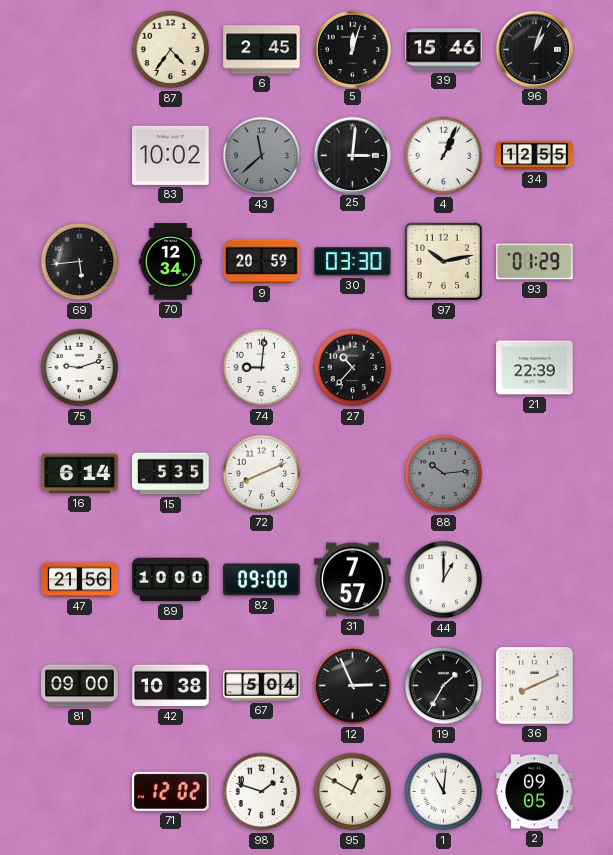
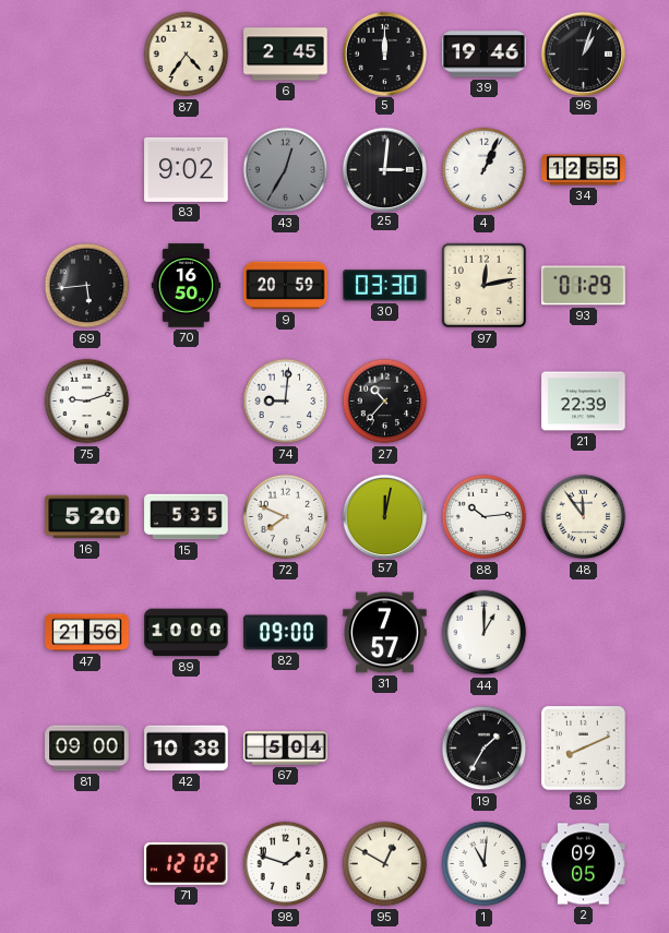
5: 12:03 -> 12:00
39: 15:46 -> 19:46
83: 10:02 -> 9:02
43: 11:38 -> 12:35
70: 12:34 -> 16:50
97: 10:13 -> 12:13
16: 6:14 -> 5:20
72: 8:11 -> 7:49
57: none -> 12:02
88 dial: grey -> white
48: none -> 11:54
12: 2:56 -> none
